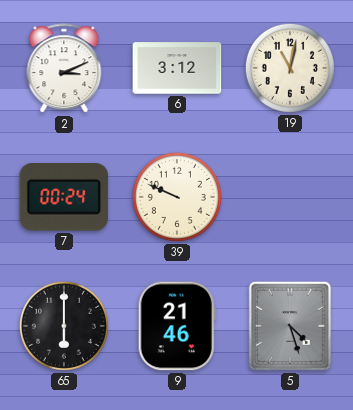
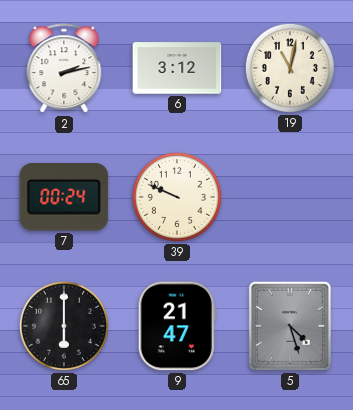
2: 3:11 -> 2:13
9: 21:46 -> 21:47
